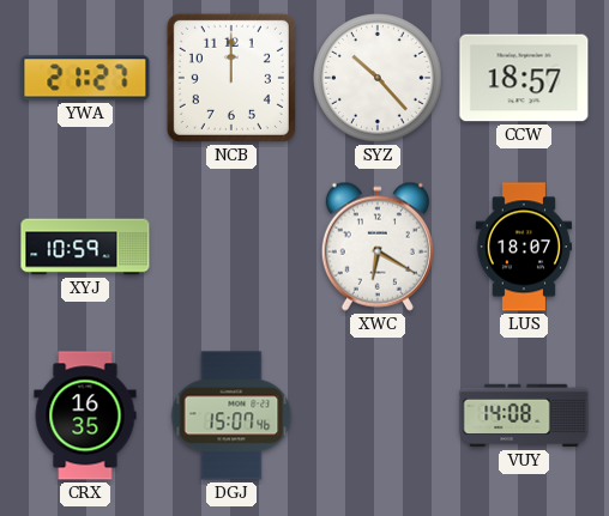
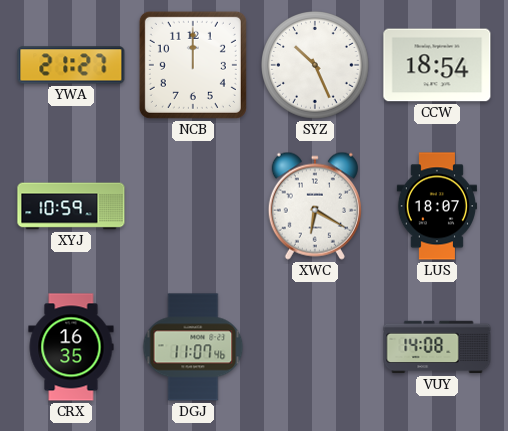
SYZ: 10:23 -> 10:26
CCW: 18:57 -> 18:54
DGJ: 15:07 -> 11:07
